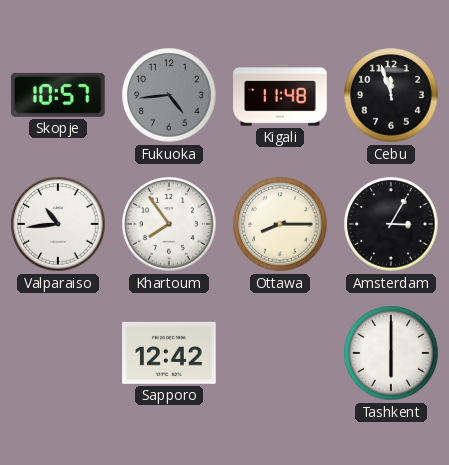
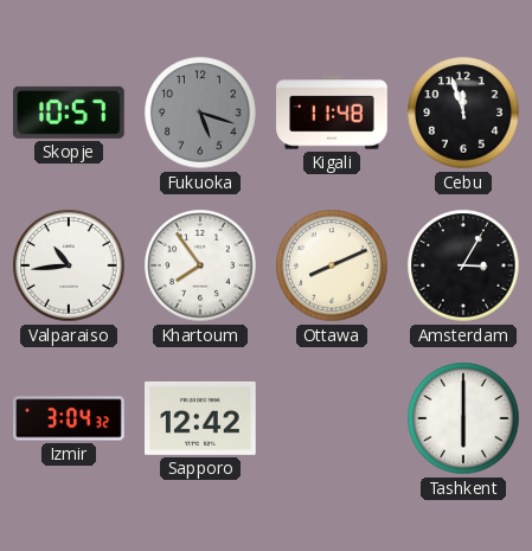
Fukuoka: 4:44 -> 5:18
Ottawa: 8:15 -> 8:11
Izmir: none -> 3:04
